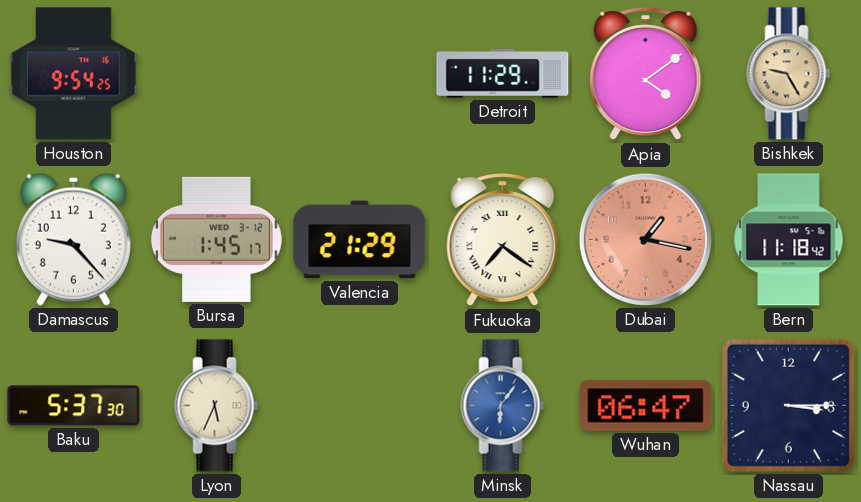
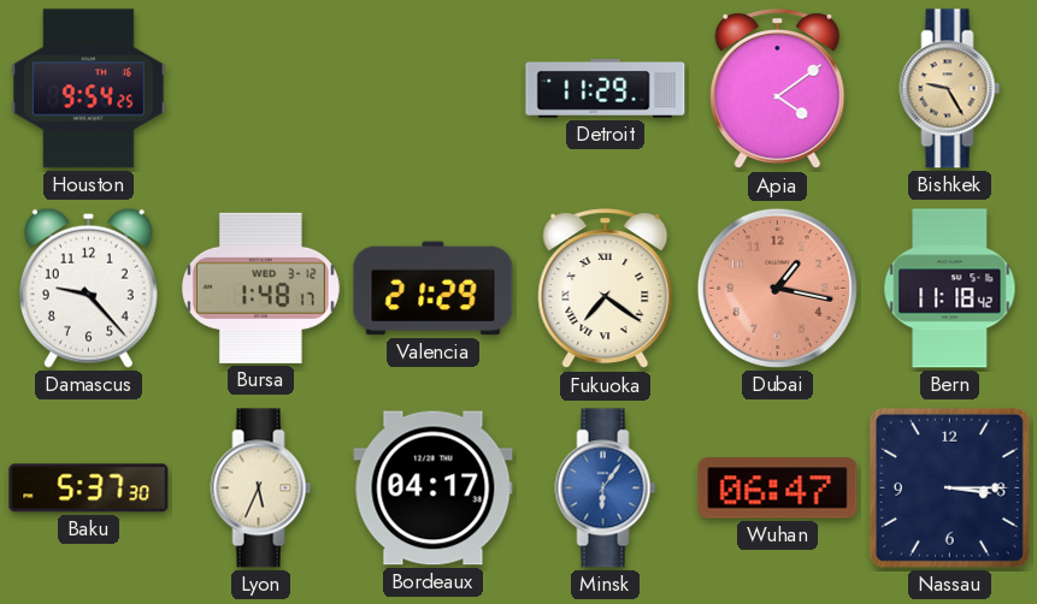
Bursa: 1:45 -> 1:48
Bordeaux: none -> 04:17
